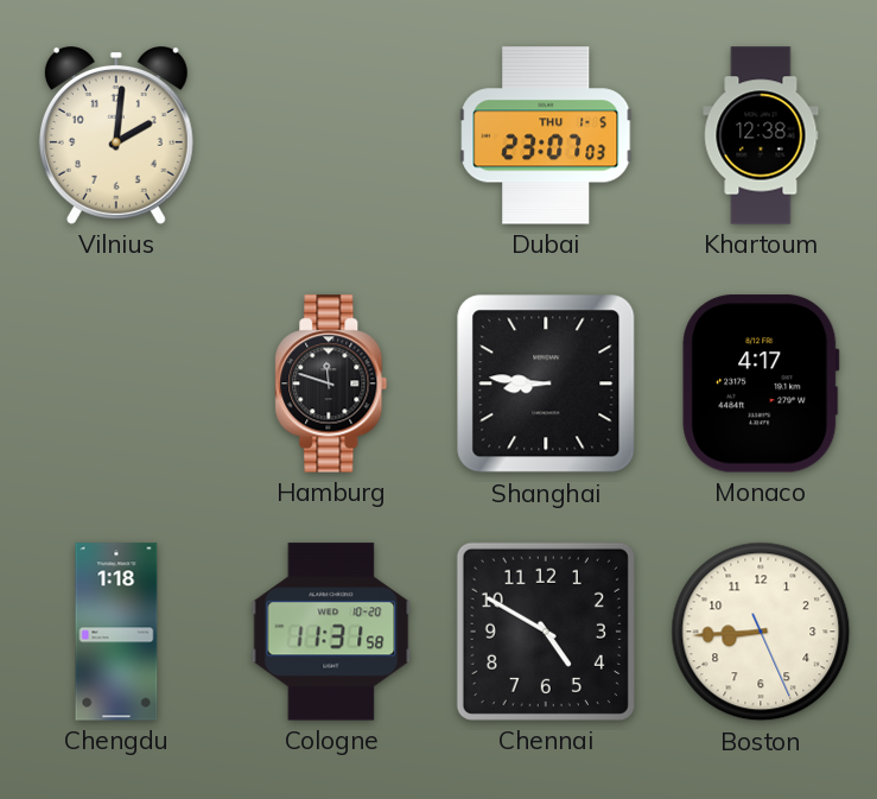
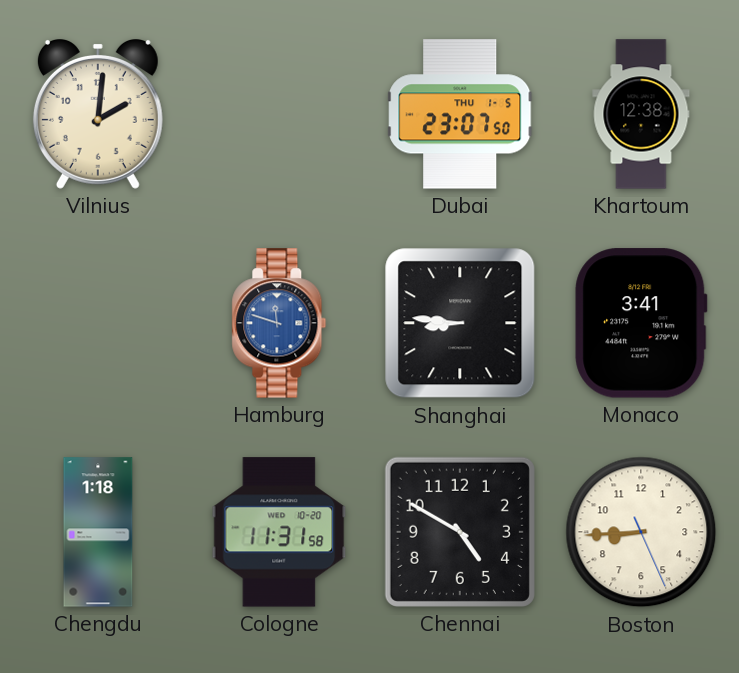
Dubai: 23:07:03 -> 23:07:50
Hamburg dial: black -> blue
Monaco: 4:17 -> 3:41
